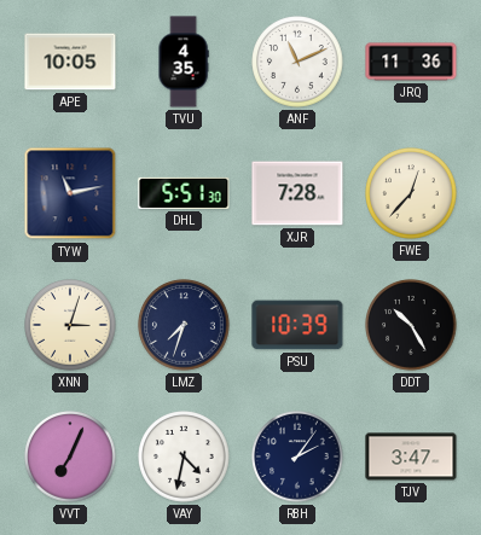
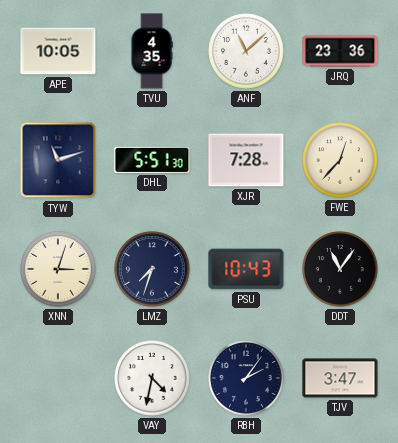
ANF: 11:11 -> 11:08
JRQ: 11:36 -> 23:36
TYW: 11:13 -> 11:12
PSU: 10:39 -> 10:43
DDT: 10:25 -> 11:06
VVT: 7:04 -> none
